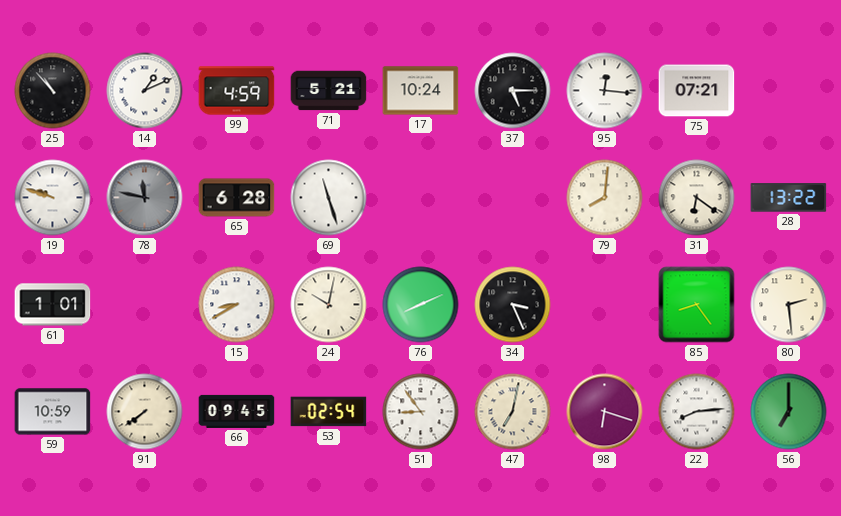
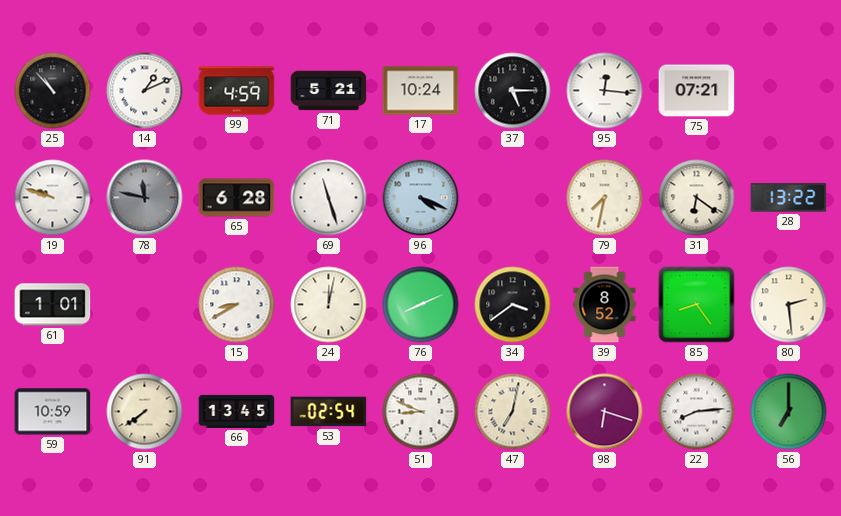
96: none -> 4:19
79: 8:01 -> 7:32
24: 10:02 -> 12:02
34: 3:26 -> 3:39
39: none -> 8:52
66: 09:45 -> 13:45
51: 8:54 -> 8:49
